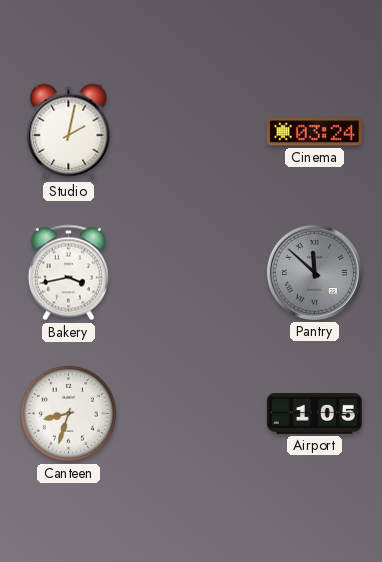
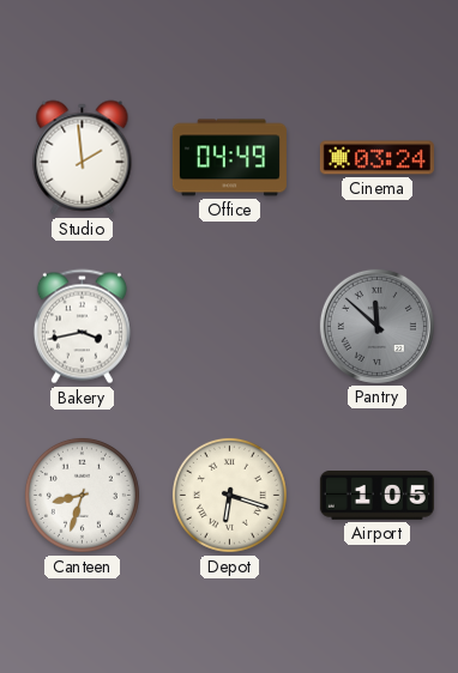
Studio: 2:02 -> 1:59
Office: none -> 04:49
Depot: none -> 6:18
